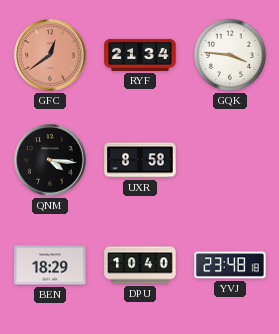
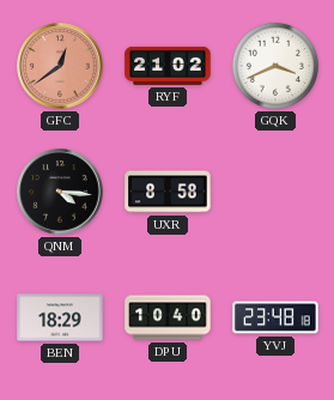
RYF: 21:34 -> 21:02
GQK: 3:46 -> 3:41
